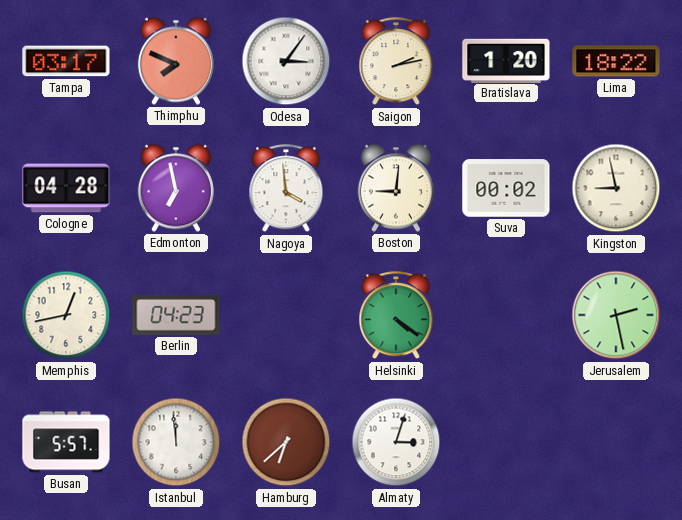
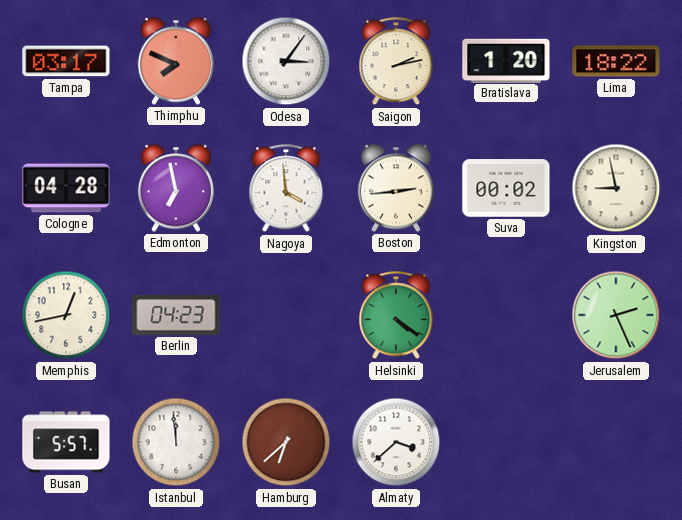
Boston: 9:01 -> 2:44
Jerusalem: 2:28 -> 2:26
Almaty: 3:03 -> 3:38
